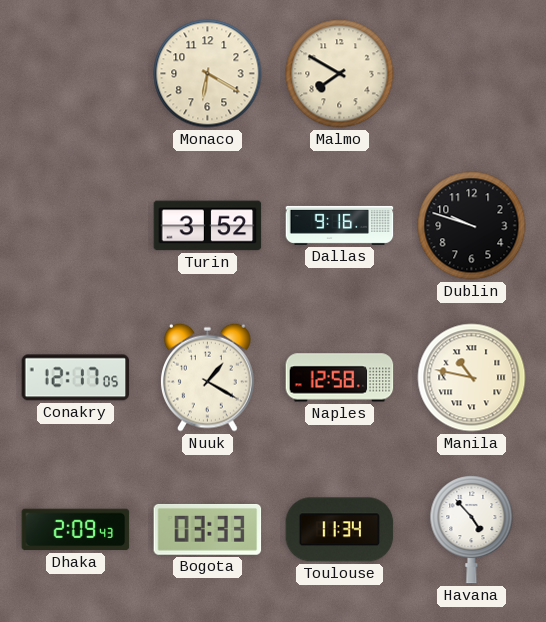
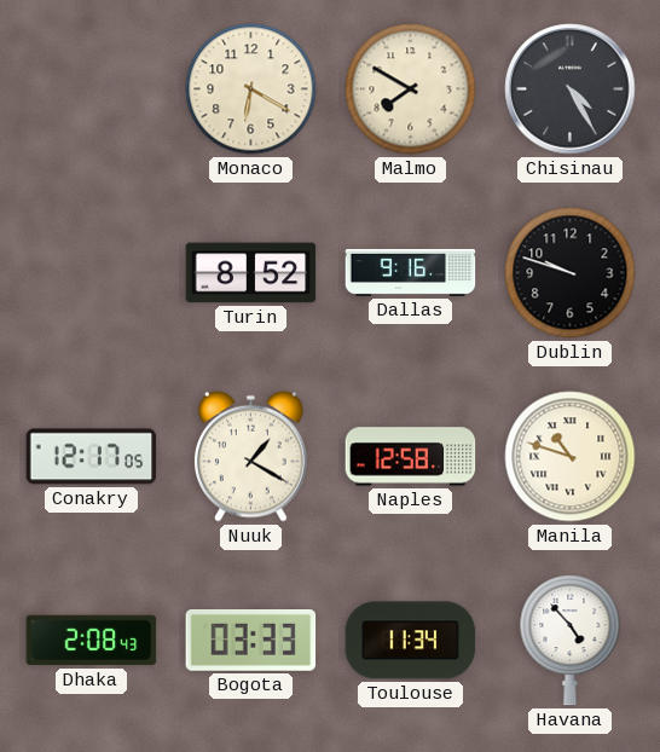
Chisinau: none -> 4:25
Turin: 3:52 -> 8:52
Manila: 10:47 -> 10:48
Dhaka: 2:09 -> 2:08
